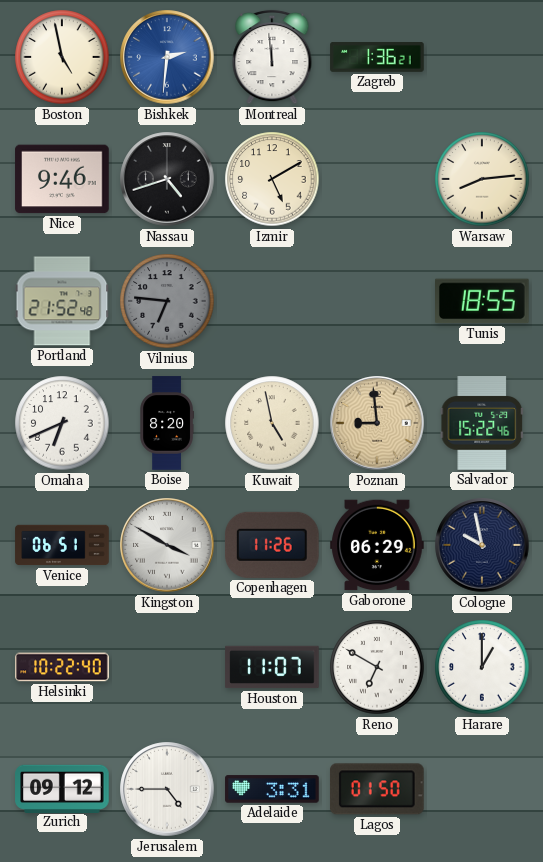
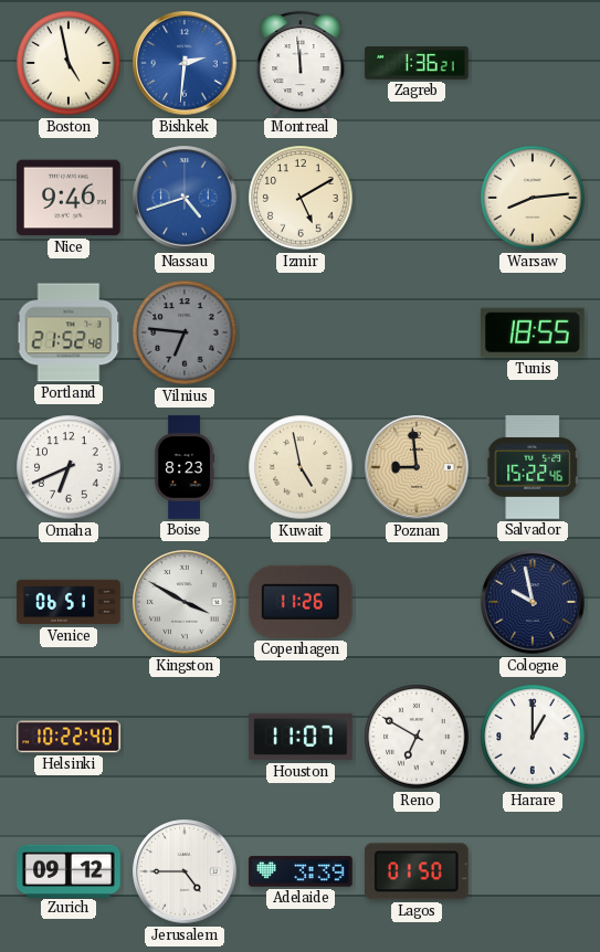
Nassau dial: black -> blue
Boise: 8:20 -> 8:23
Gaborone: 06:29 -> none
Adelaide: 3:31 -> 3:39
